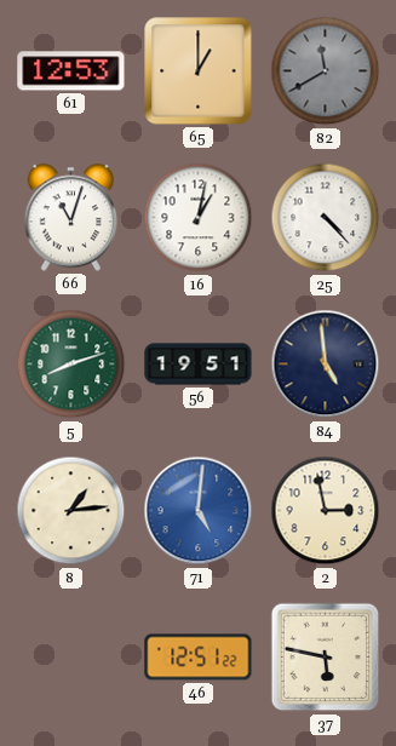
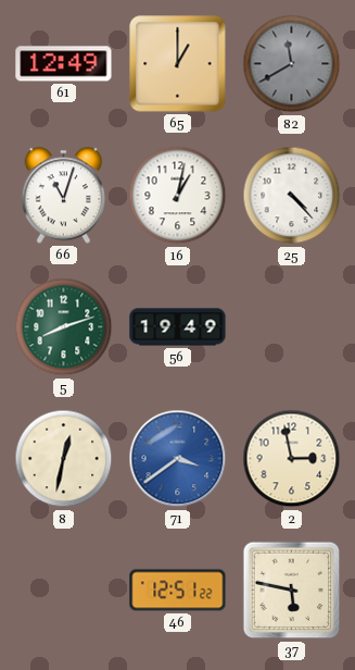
61: 12:53 -> 12:49
56: 19:51 -> 19:49
84: 4:59 -> none
8: 1:14 -> 12:32
71: 5:01 -> 3:39
